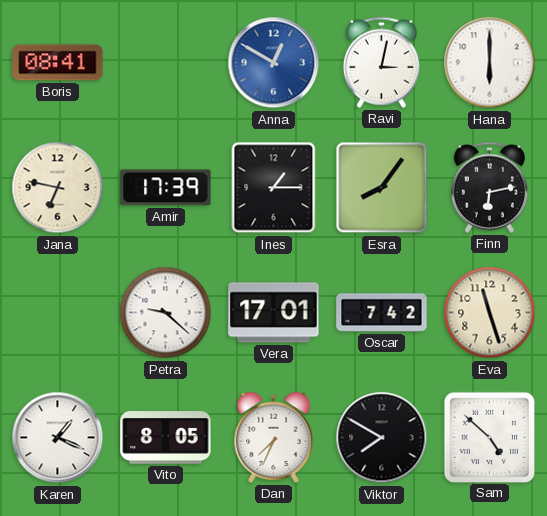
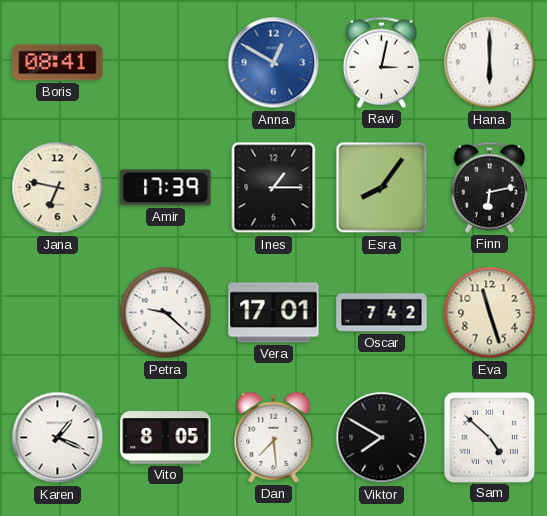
Dan: 7:34 -> 7:29
